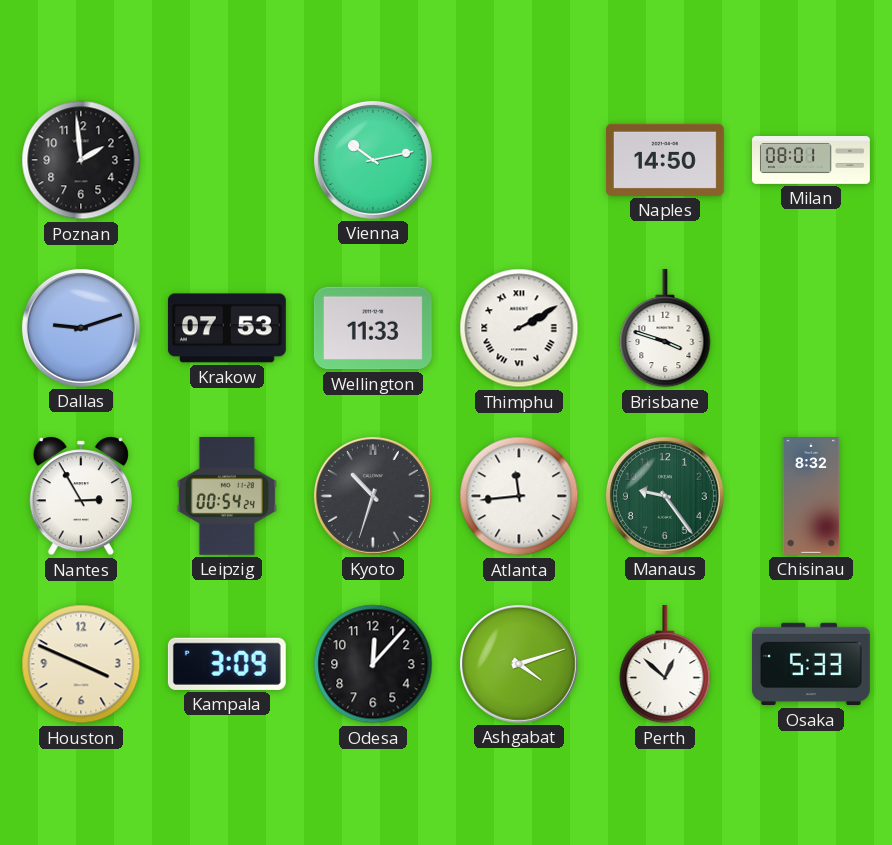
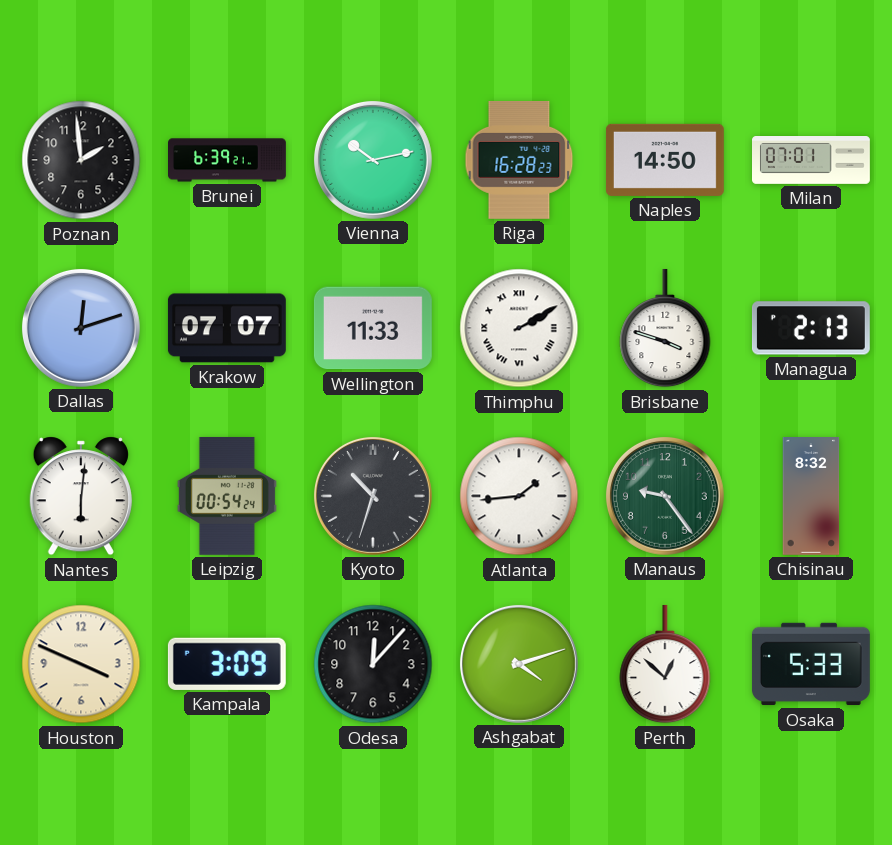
Brunei: none -> 6:39
Riga: none -> 16:28
Milan: 08:01 -> 07:01
Dallas: 9:12 -> 12:12
Krakow: 07:53 -> 07:07
Managua: none -> 2:13
Nantes: 2:55 -> 6:01
Atlanta: 11:44 -> 1:44
